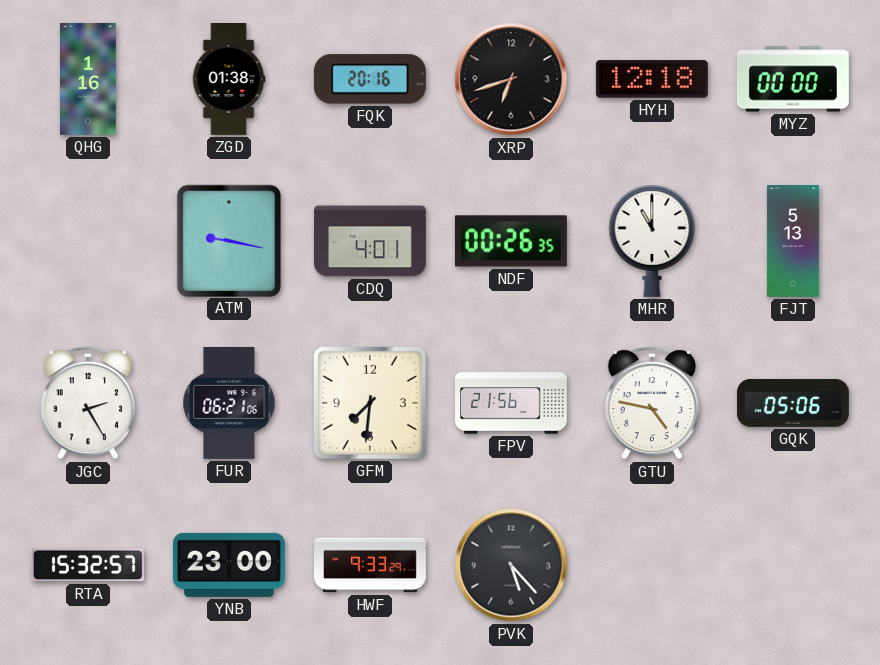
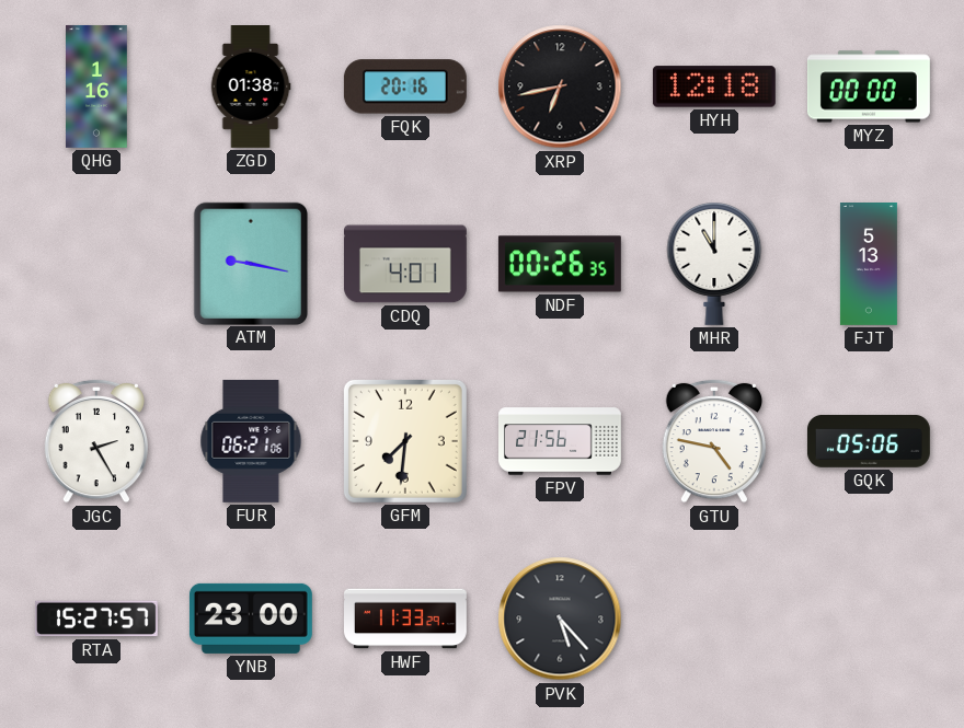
XRP: 6:42 -> 6:43
RTA: 15:32 -> 15:27
HWF: 9:33 -> 11:33
